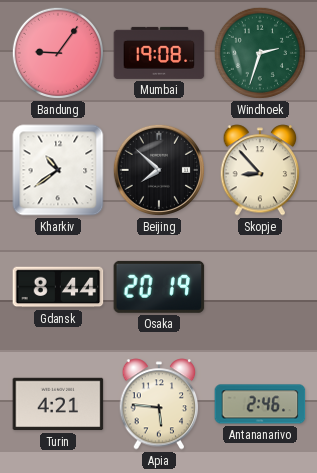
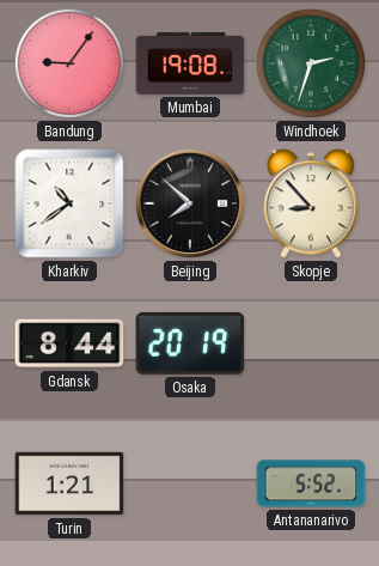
Turin: 4:21 -> 1:21
Apia: 5:46 -> none
Antananarivo: 2:46 -> 5:52
